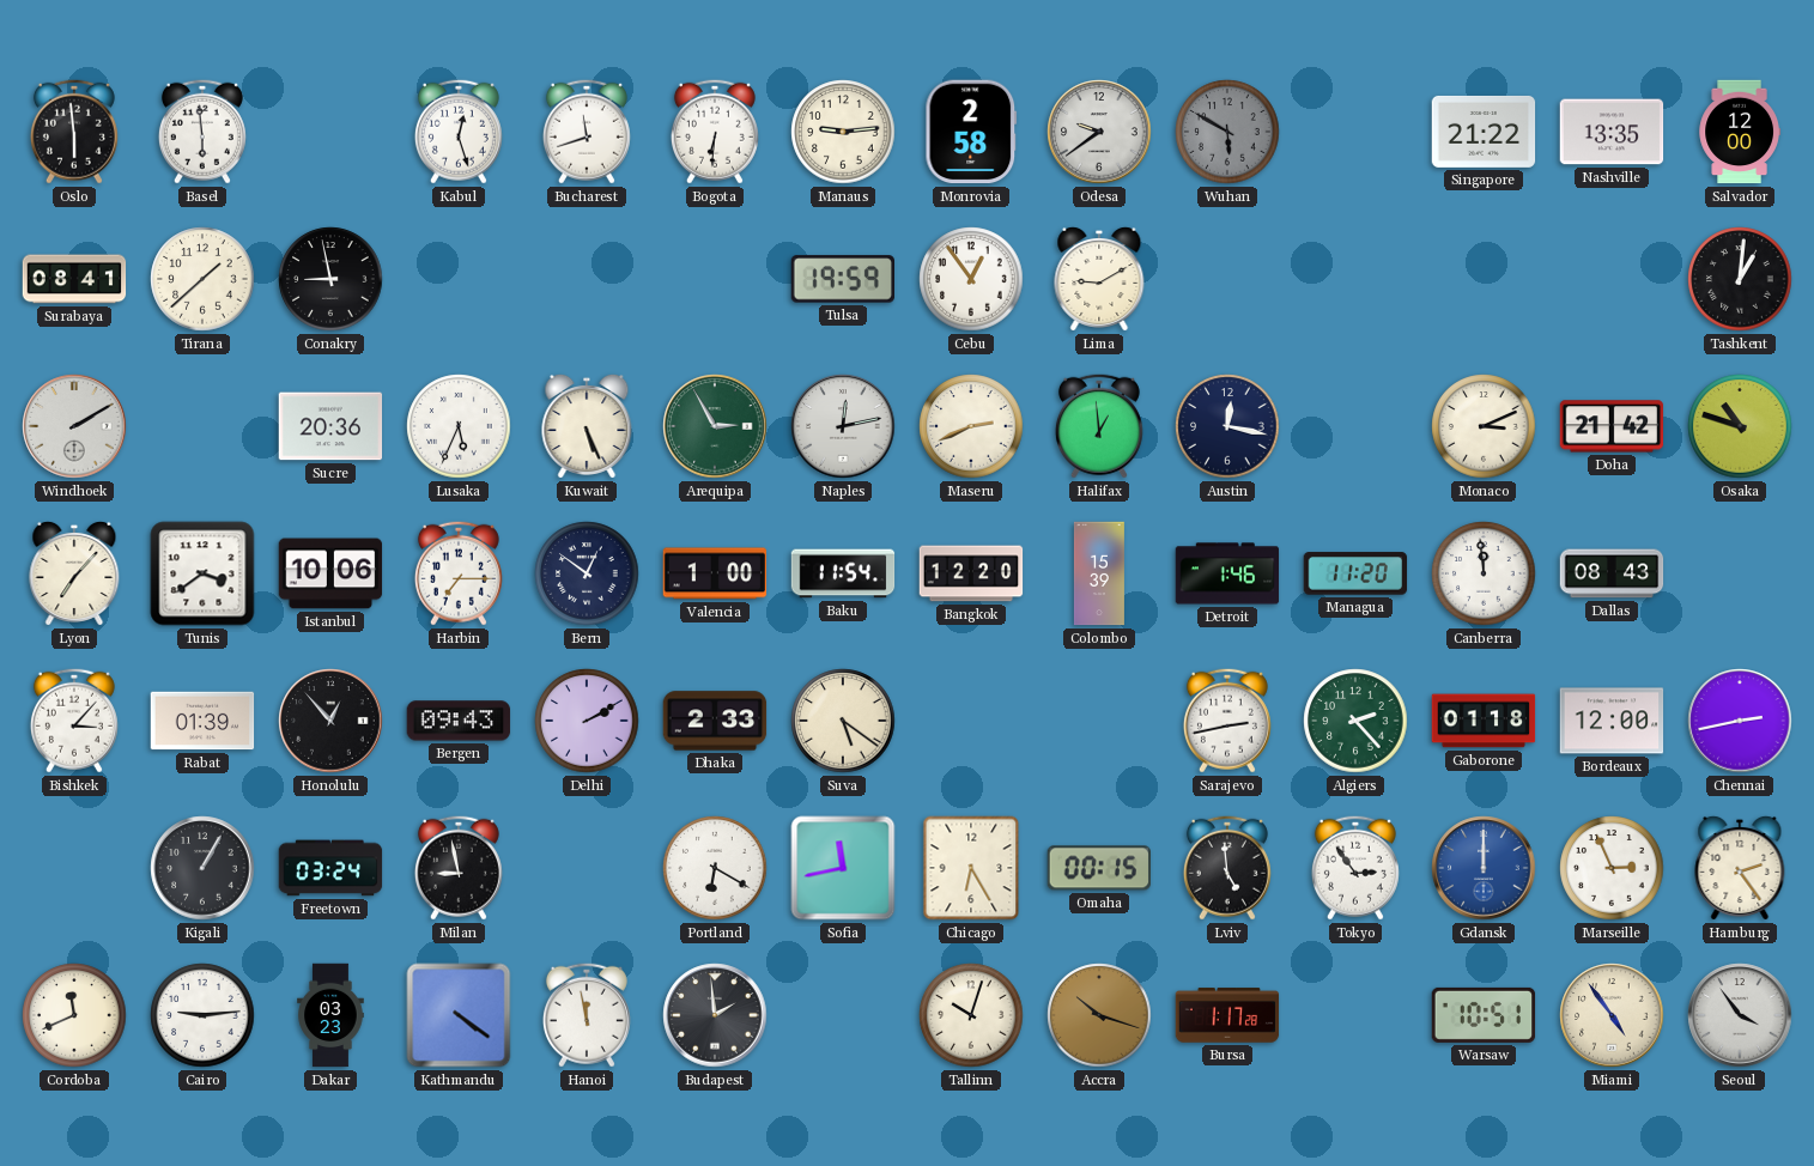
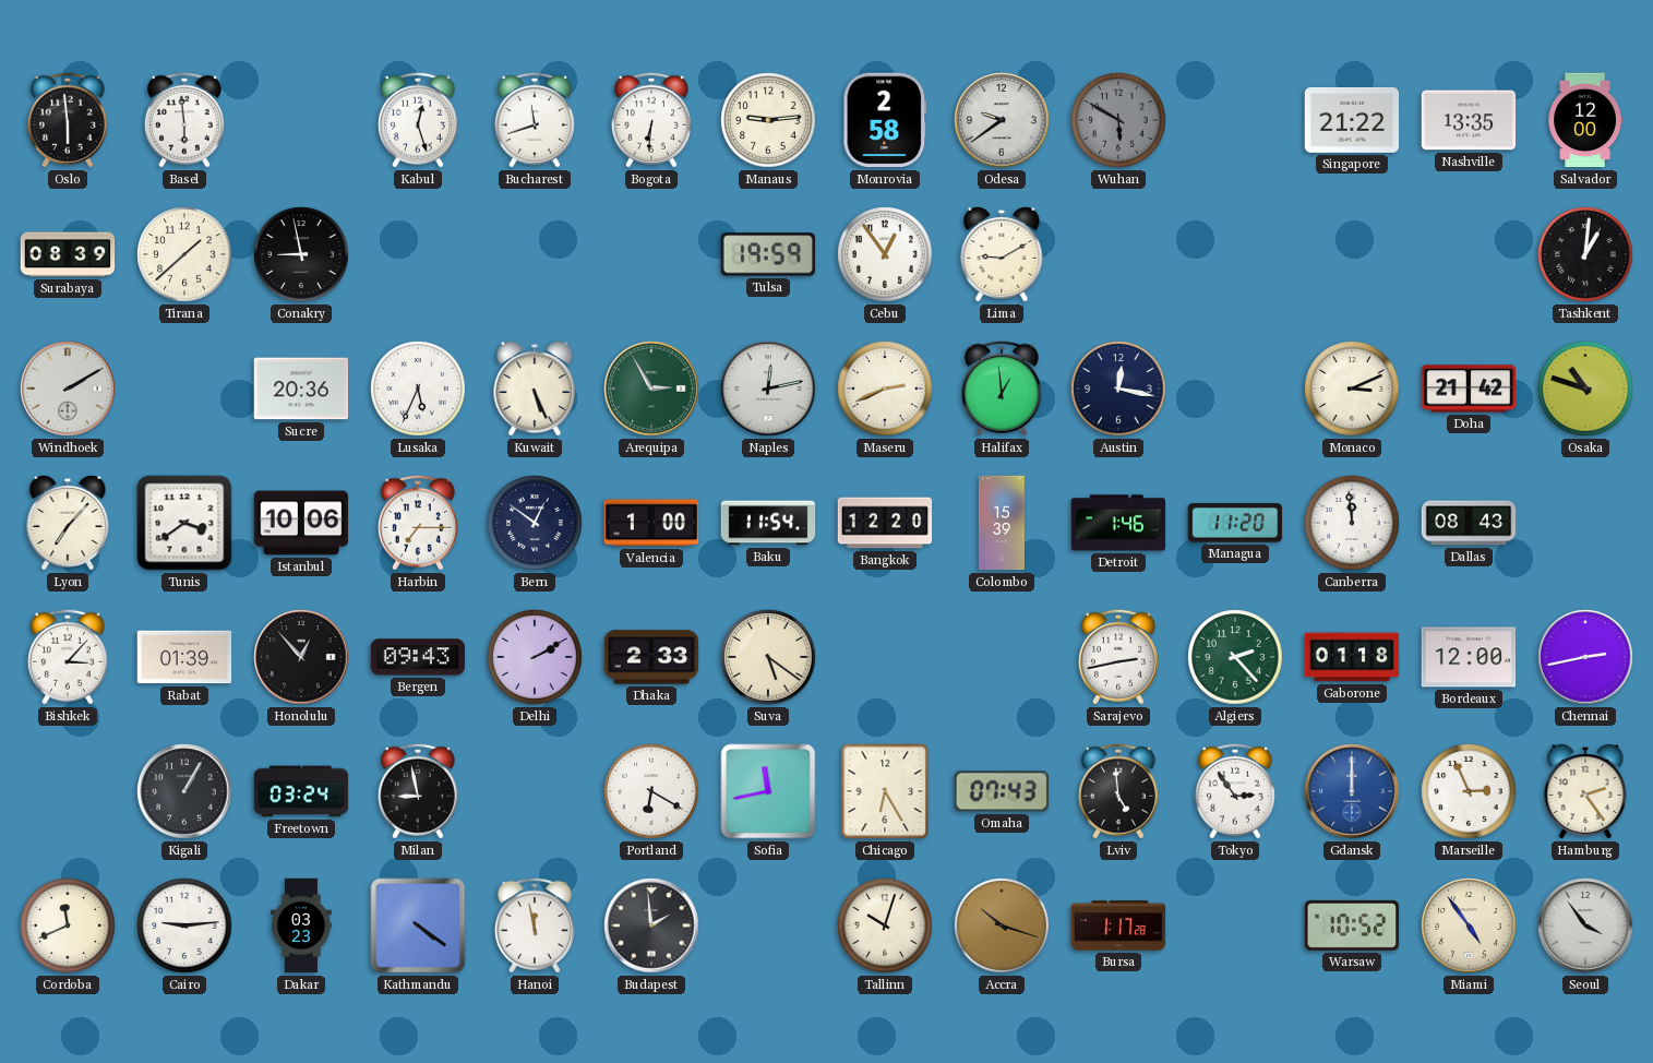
Surabaya: 08:41 -> 08:39
Omaha: 00:15 -> 07:43
Warsaw: 10:51 -> 10:52
